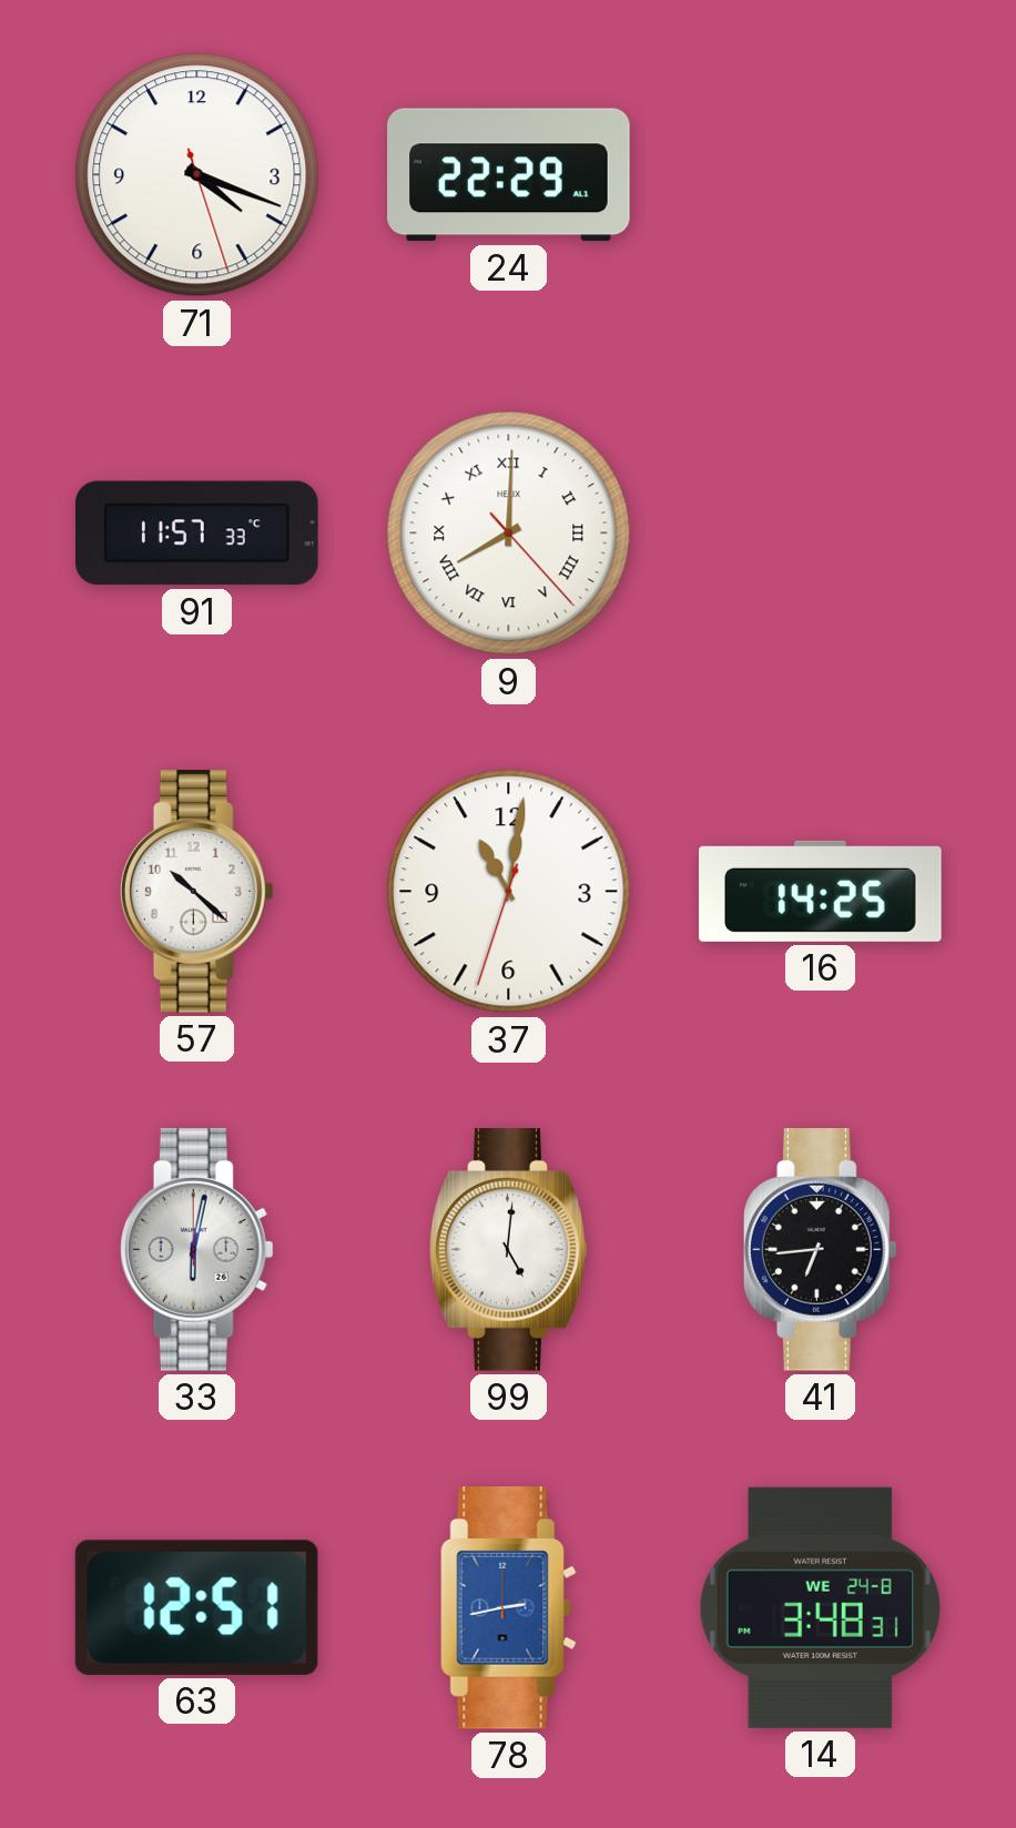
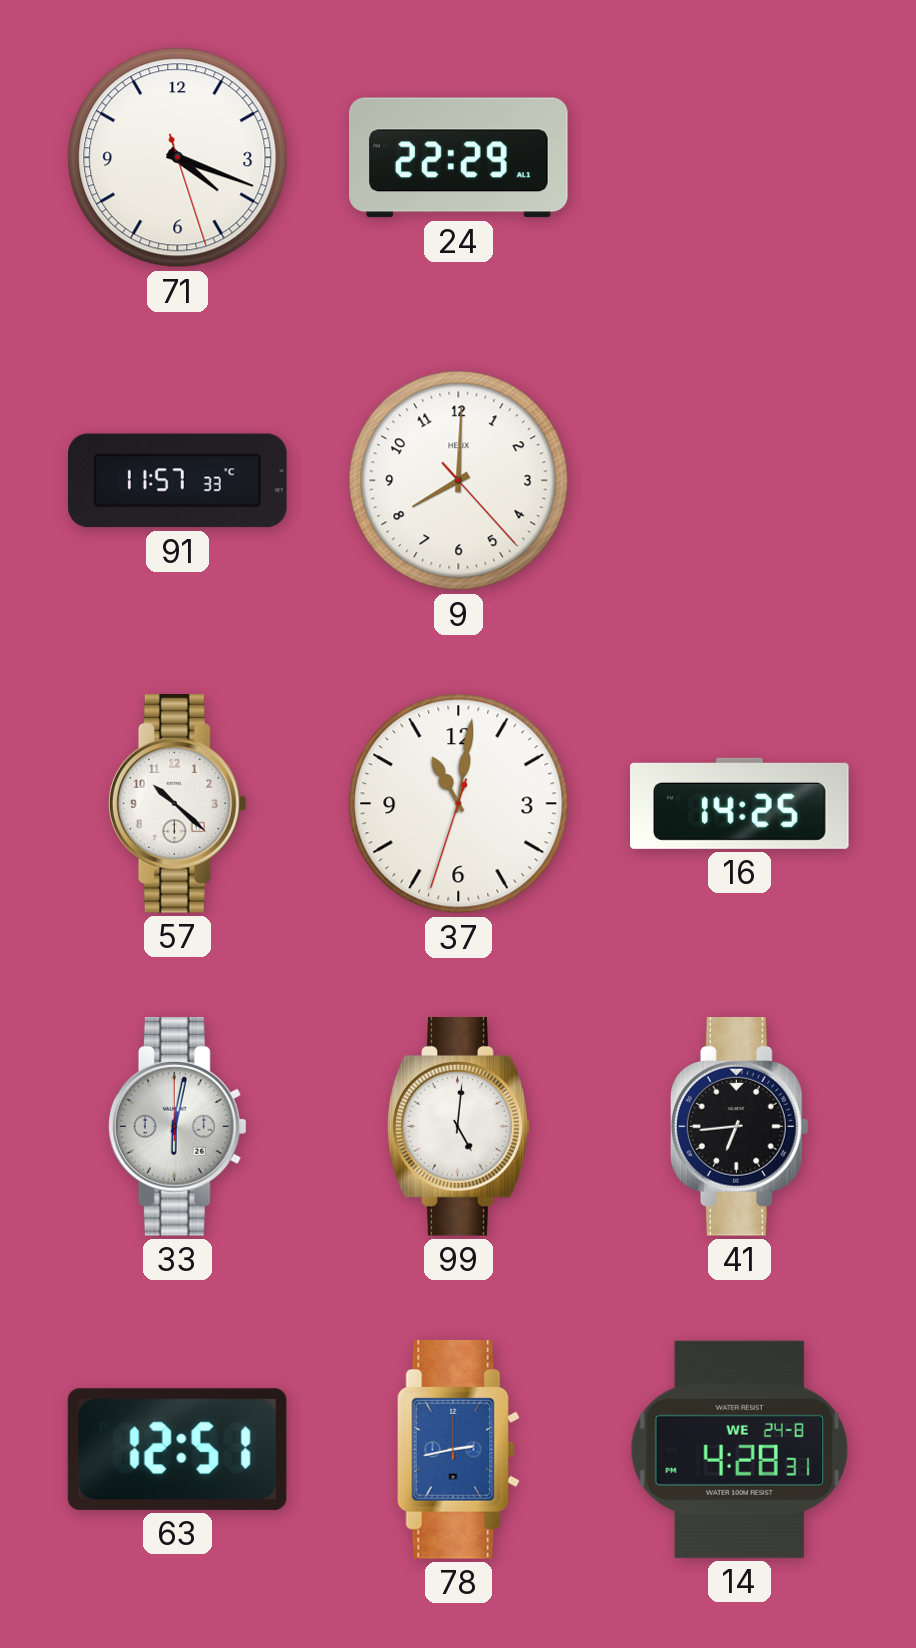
9 numerals: Roman -> Arabic
14: 3:48 -> 4:28
